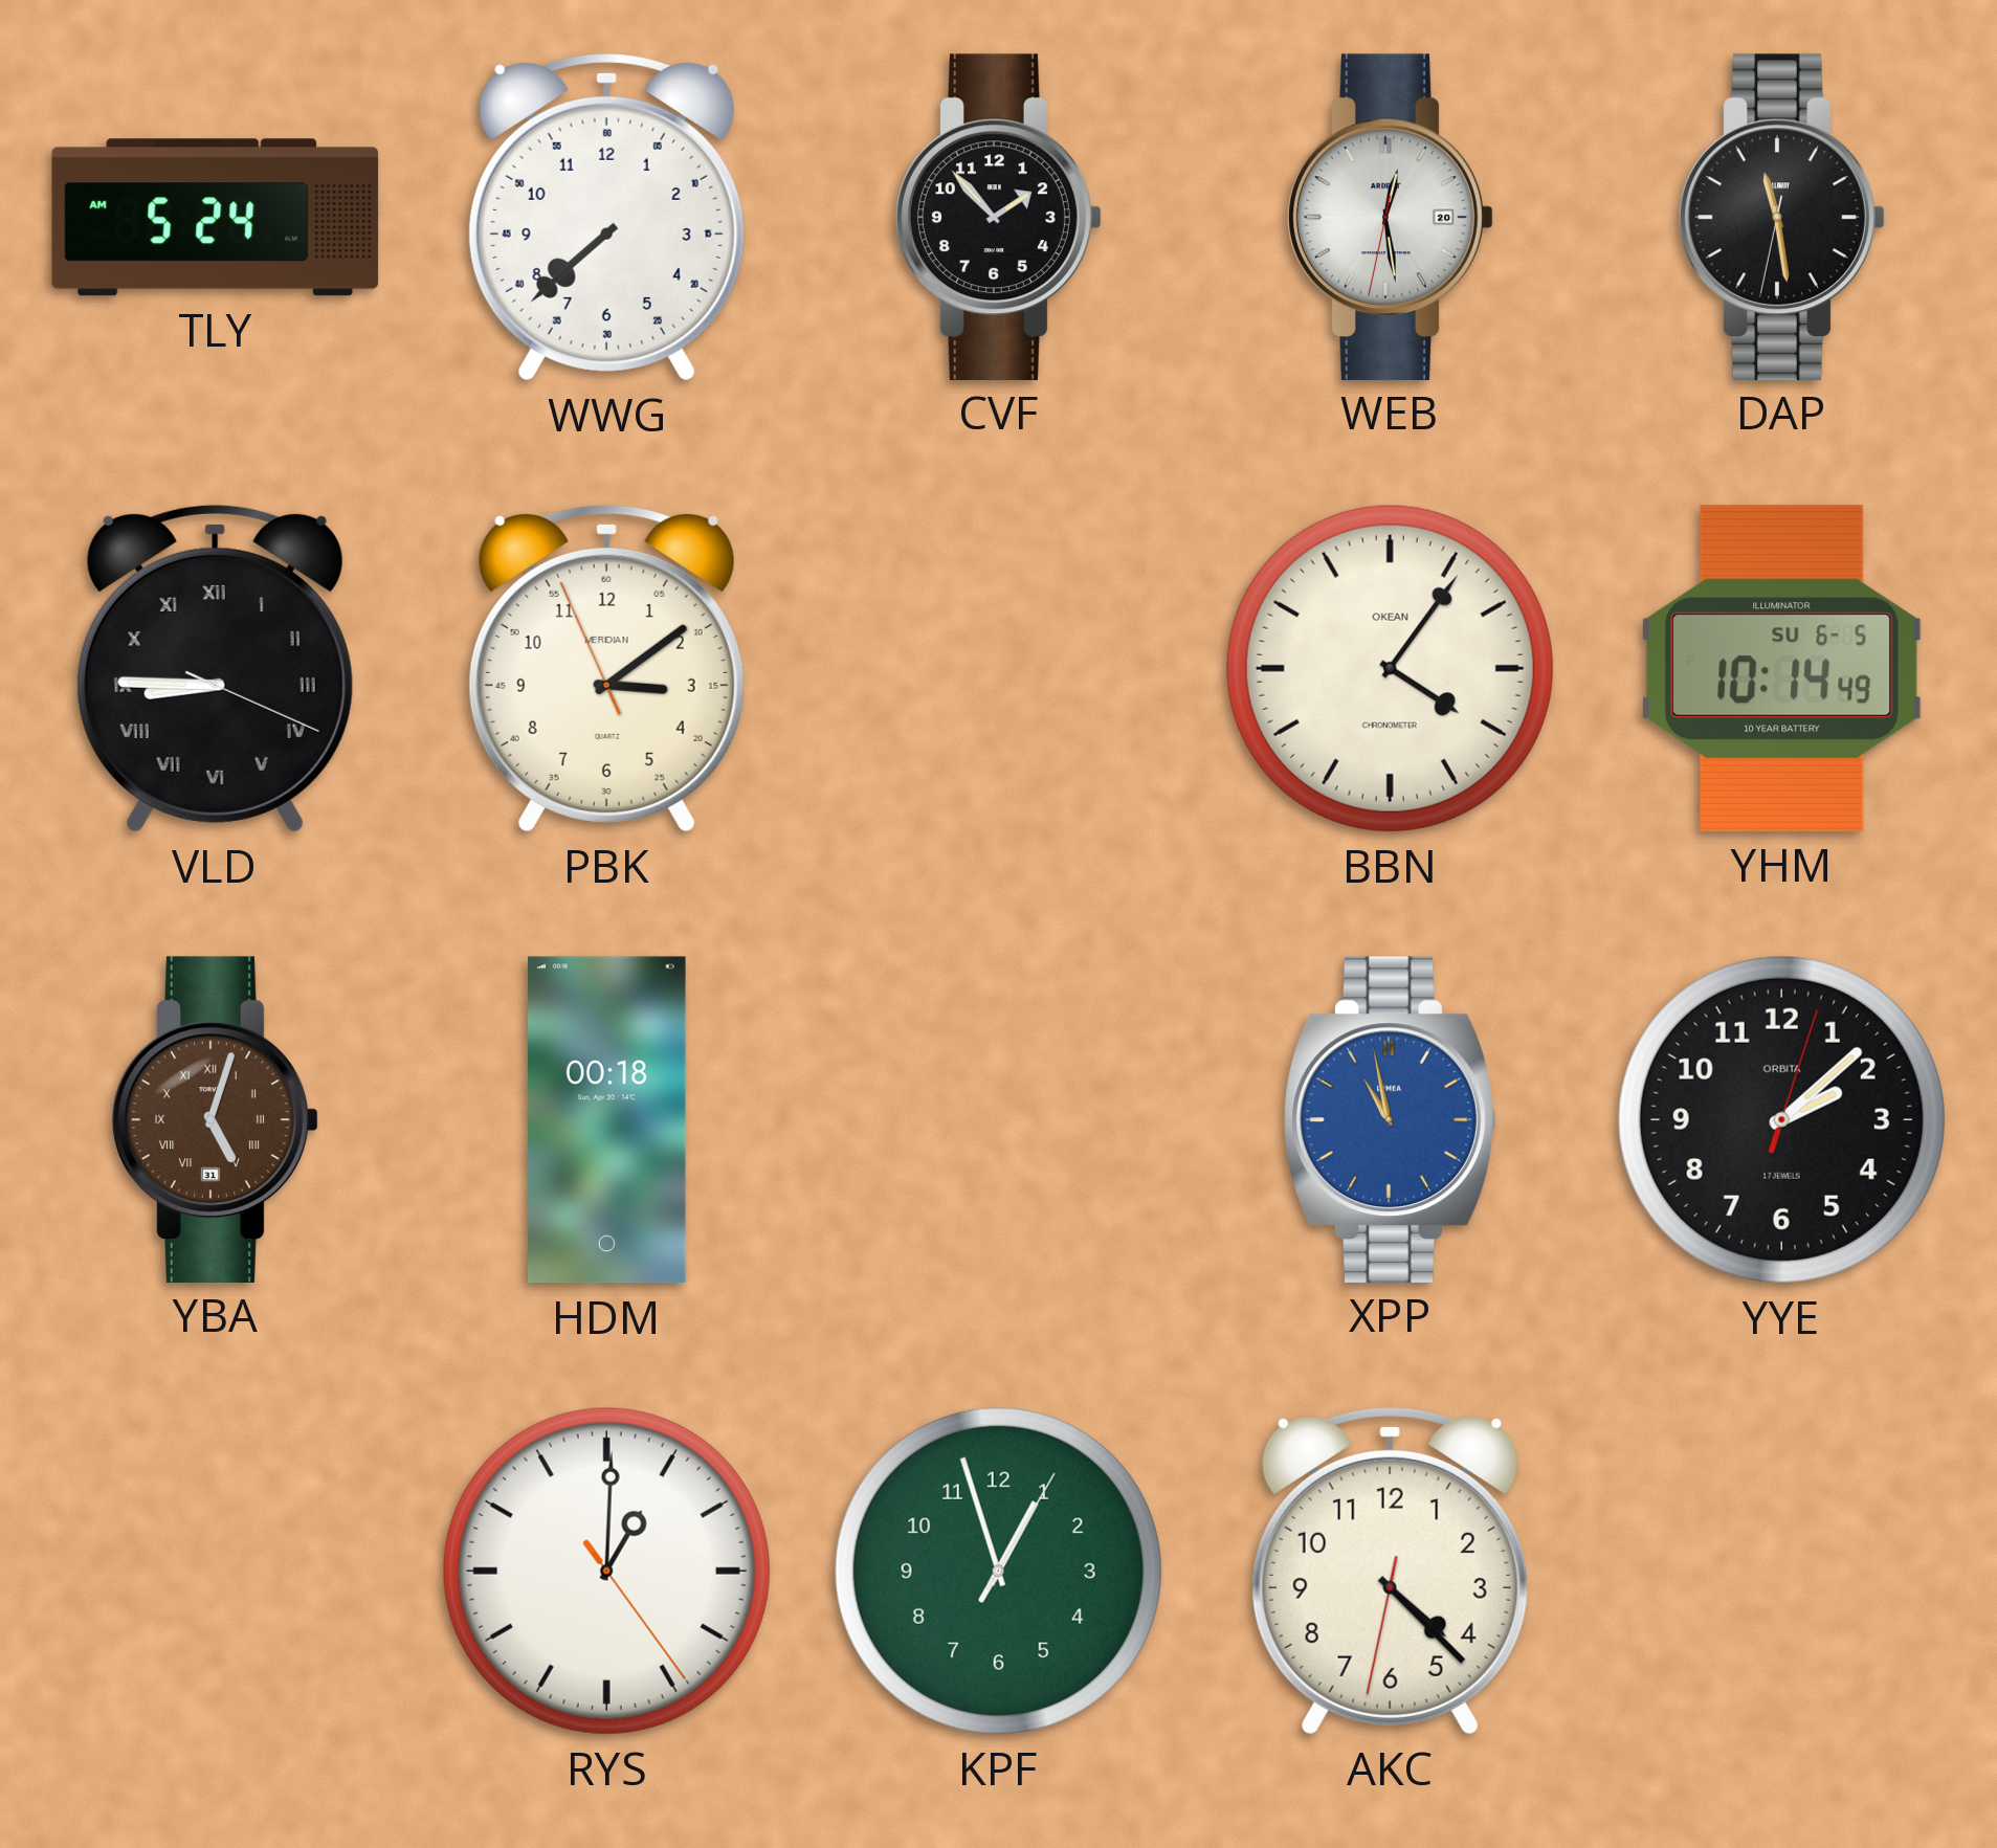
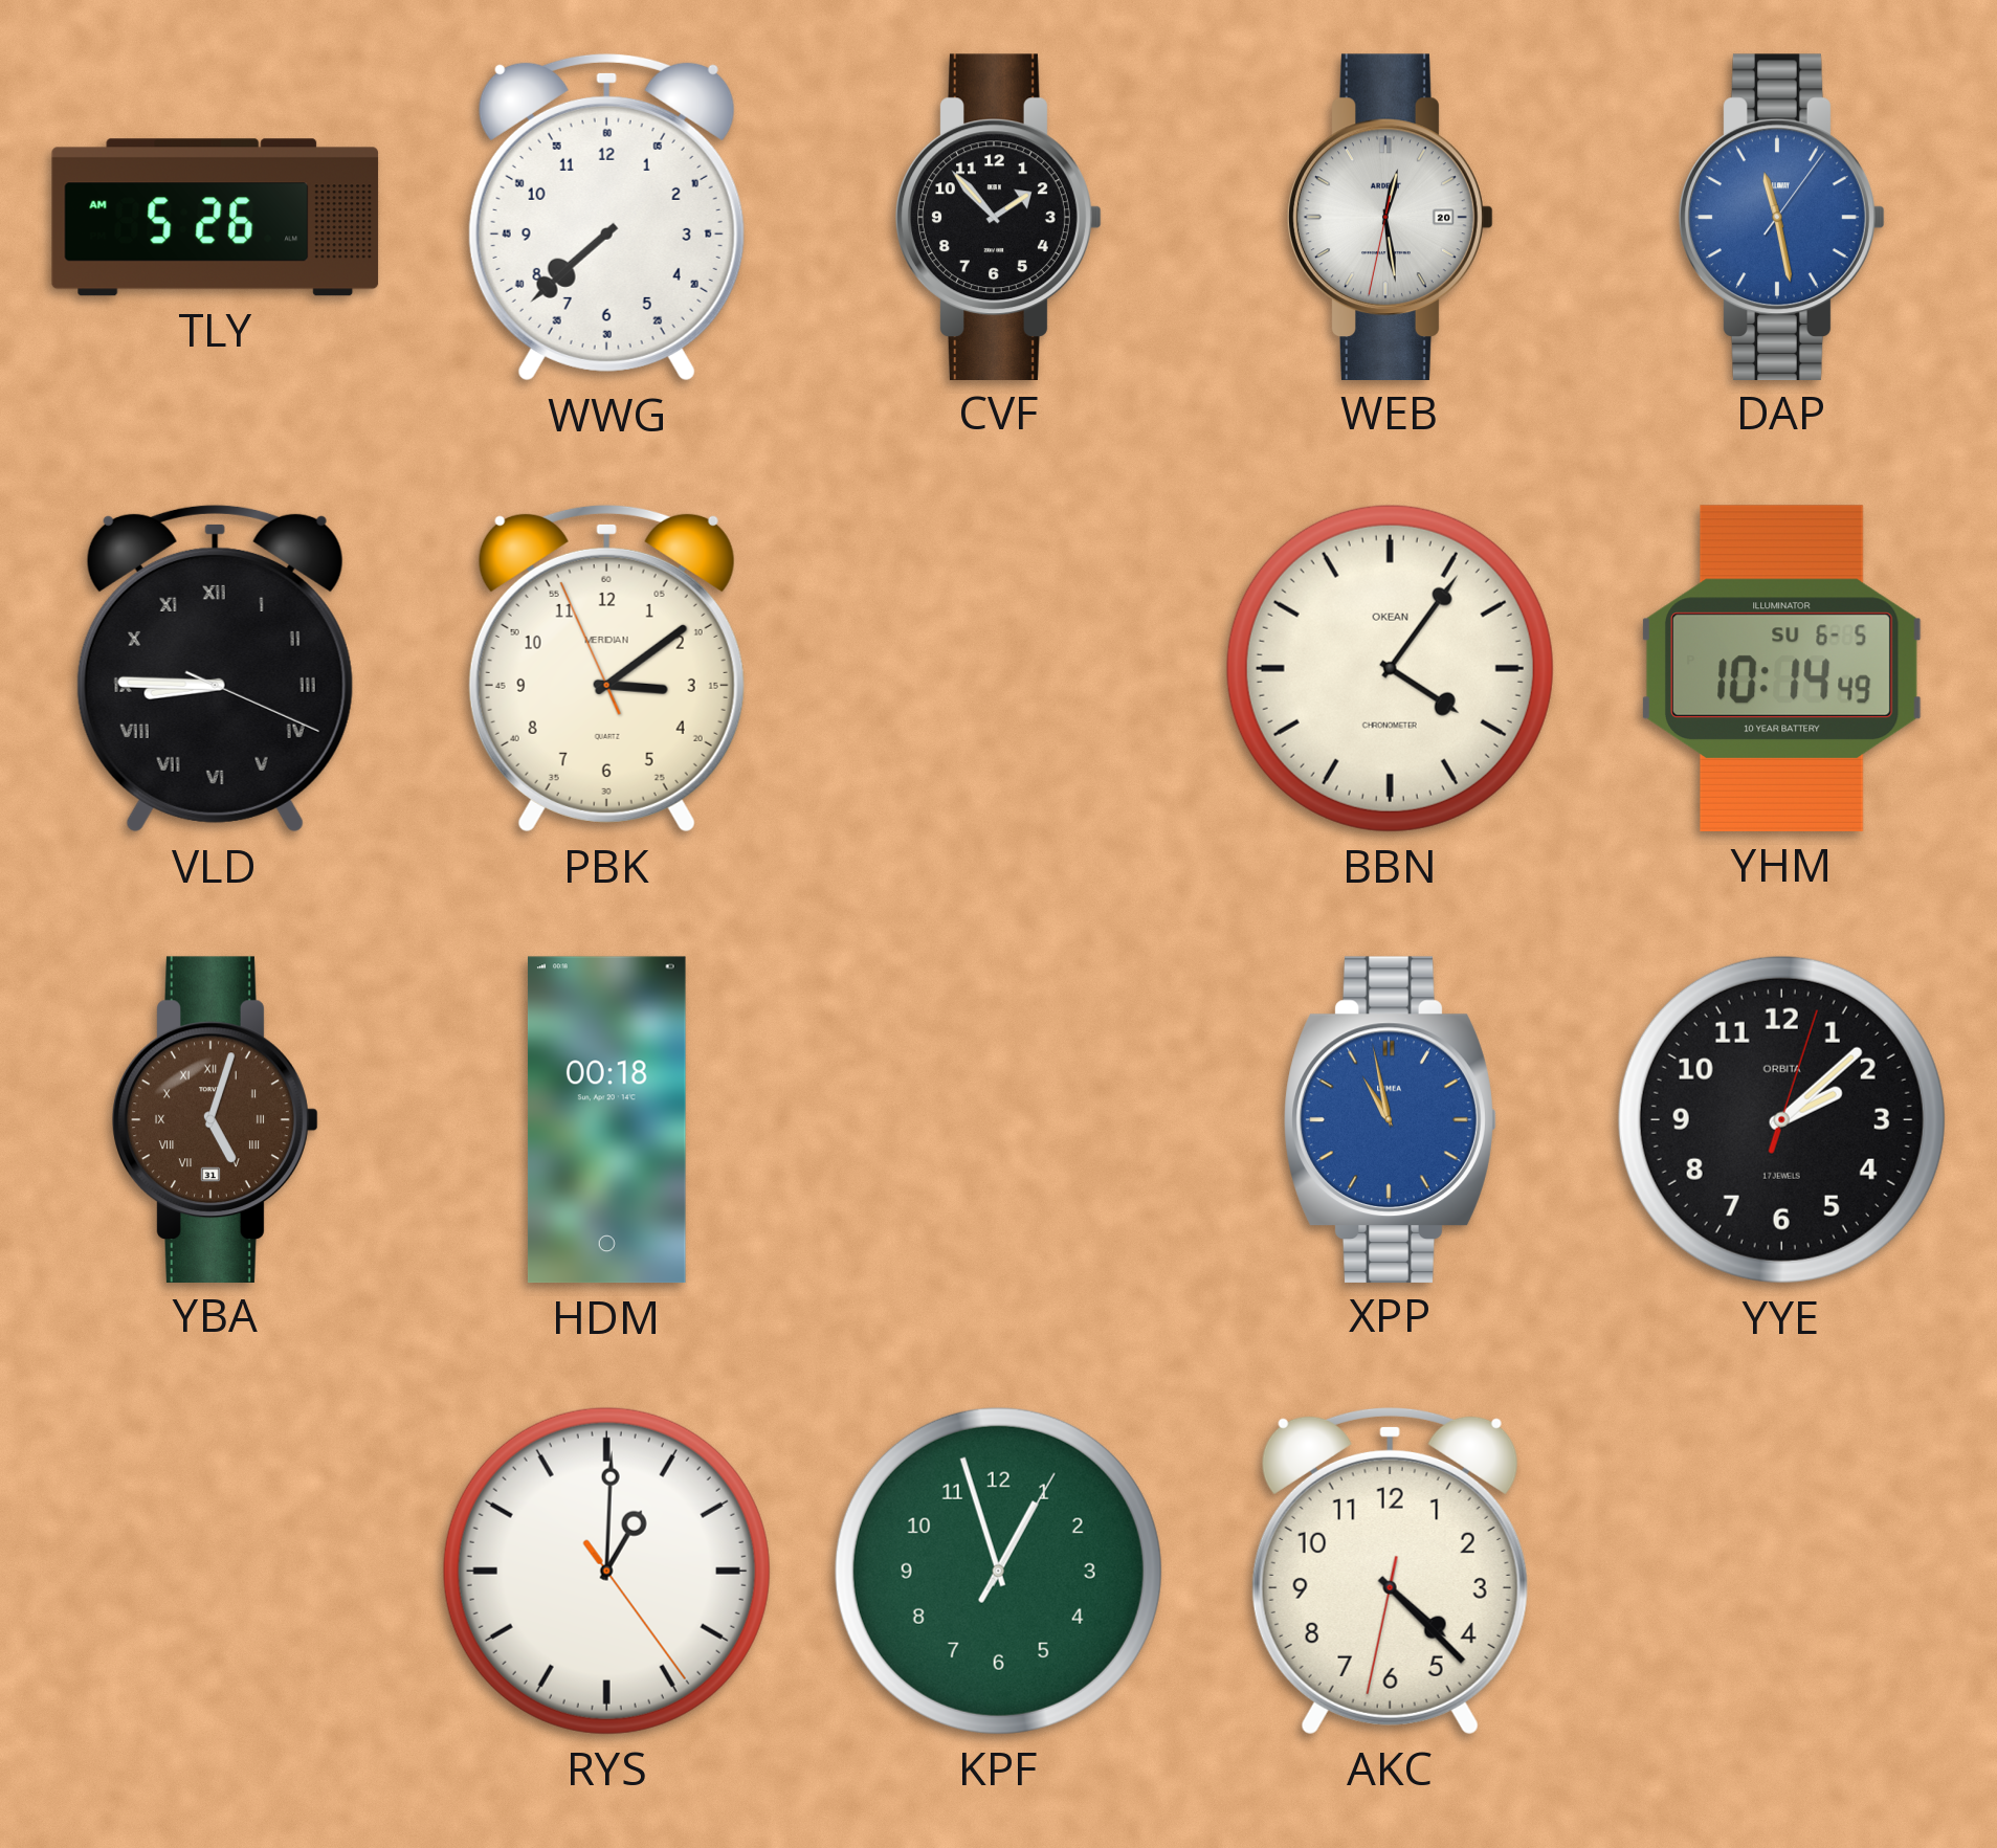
TLY: 5:24 -> 5:26
DAP: 11:28:32 -> 11:28:06
DAP dial: black -> blue
